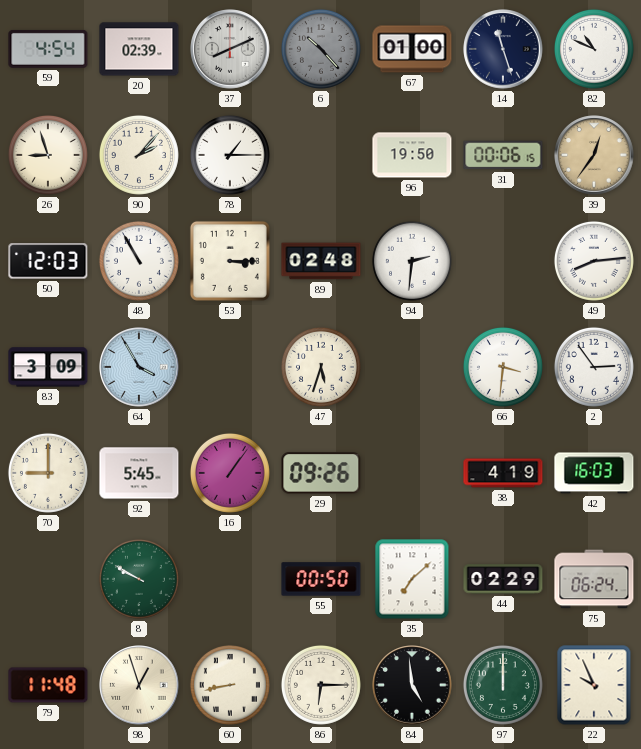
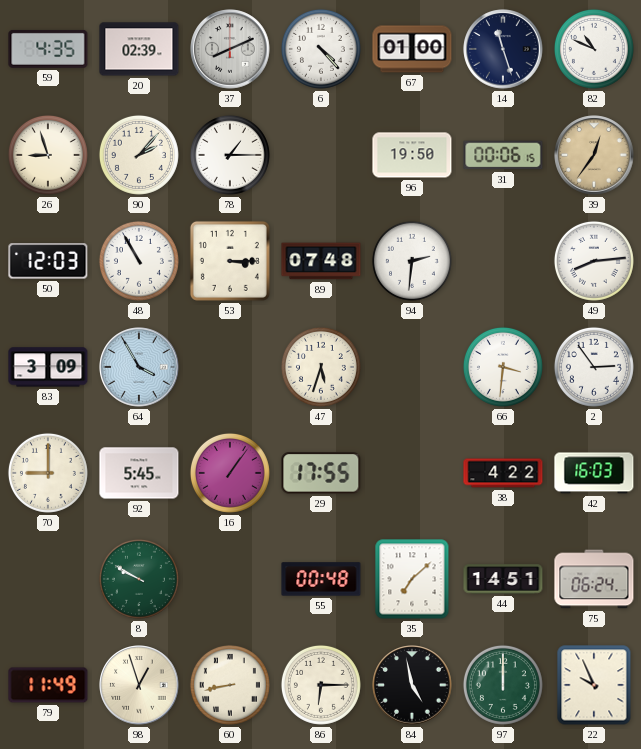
59: 4:54 -> 4:35
6: 10:23 -> 4:23
6 dial: grey -> white
89: 02:48 -> 07:48
29: 09:26 -> 17:55
38: 4:19 -> 4:22
55: 00:50 -> 00:48
44: 02:29 -> 14:51
79: 11:48 -> 11:49
84: 4:59 -> 4:58
